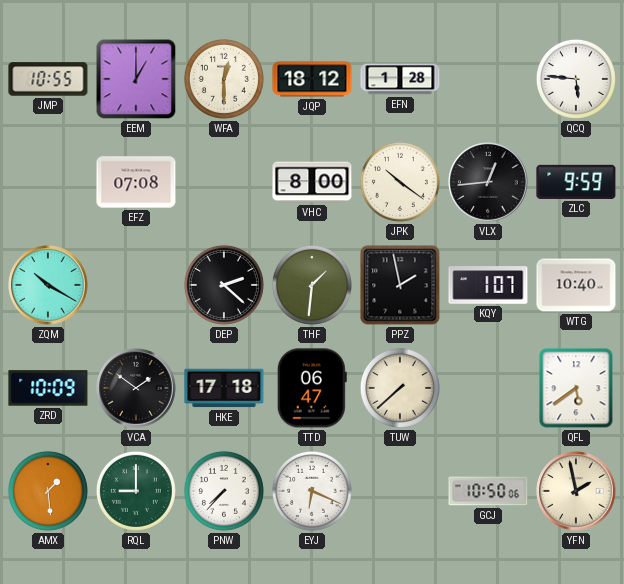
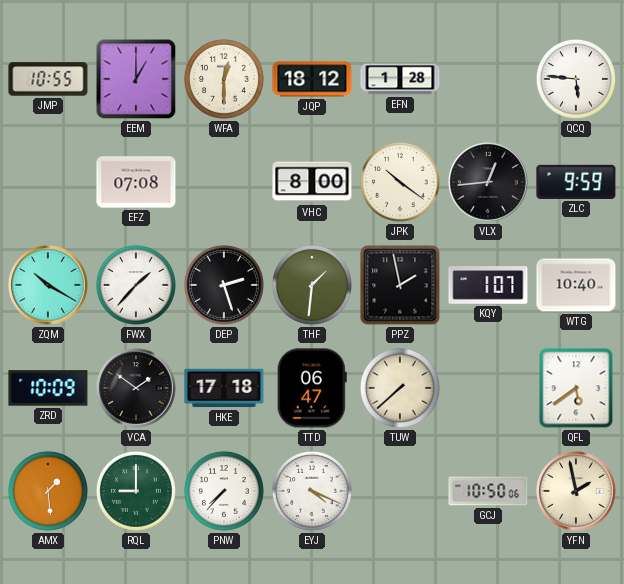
FWX: none -> 1:37
DEP: 2:22 -> 2:27
EYJ: 6:19 -> 4:19
